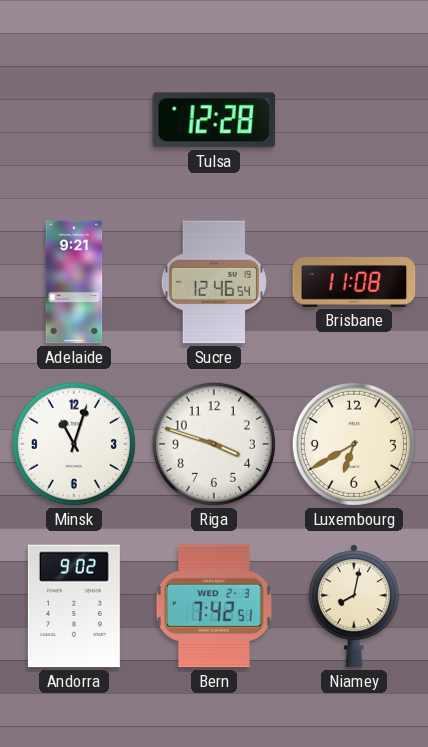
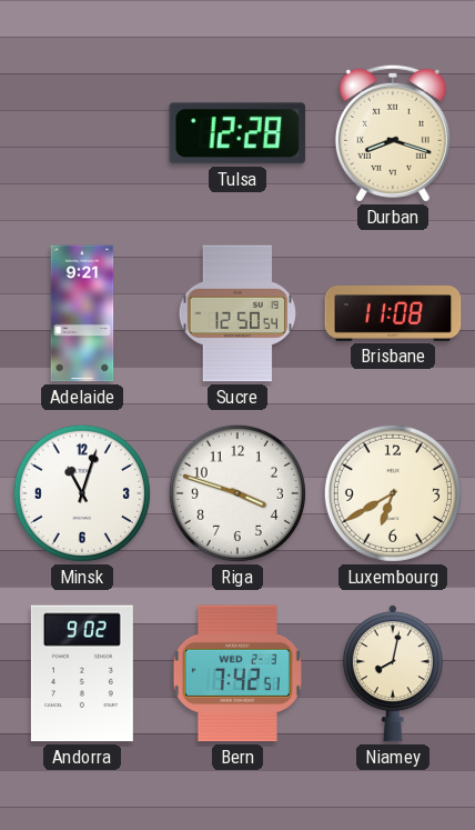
Durban: none -> 8:18
Sucre: 12:46 -> 12:50
